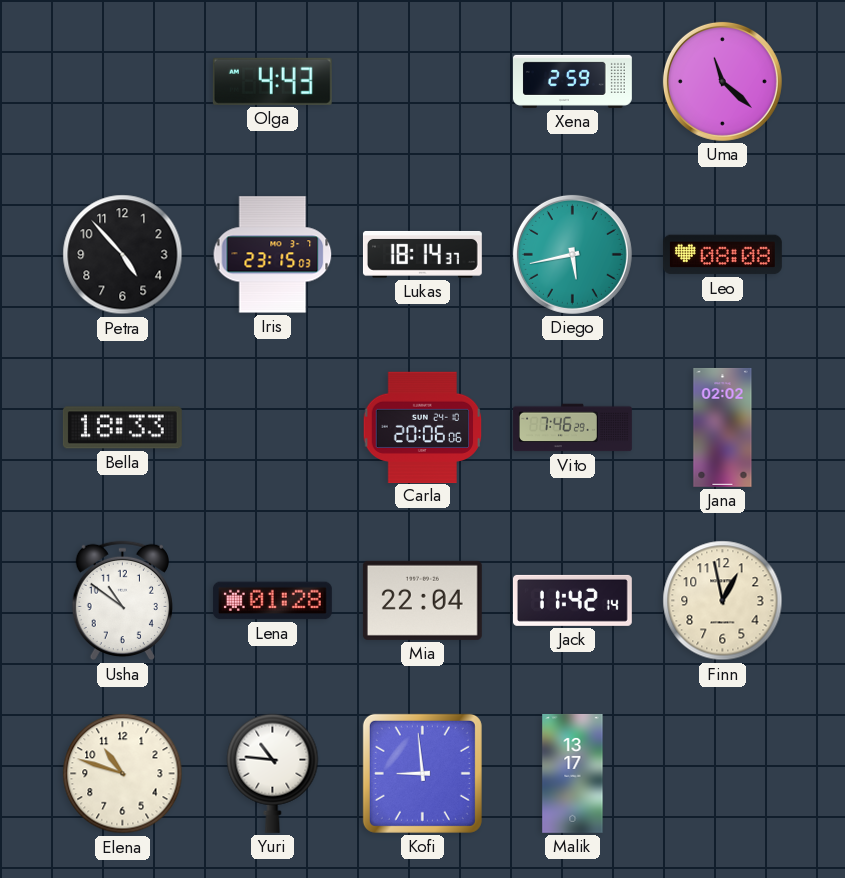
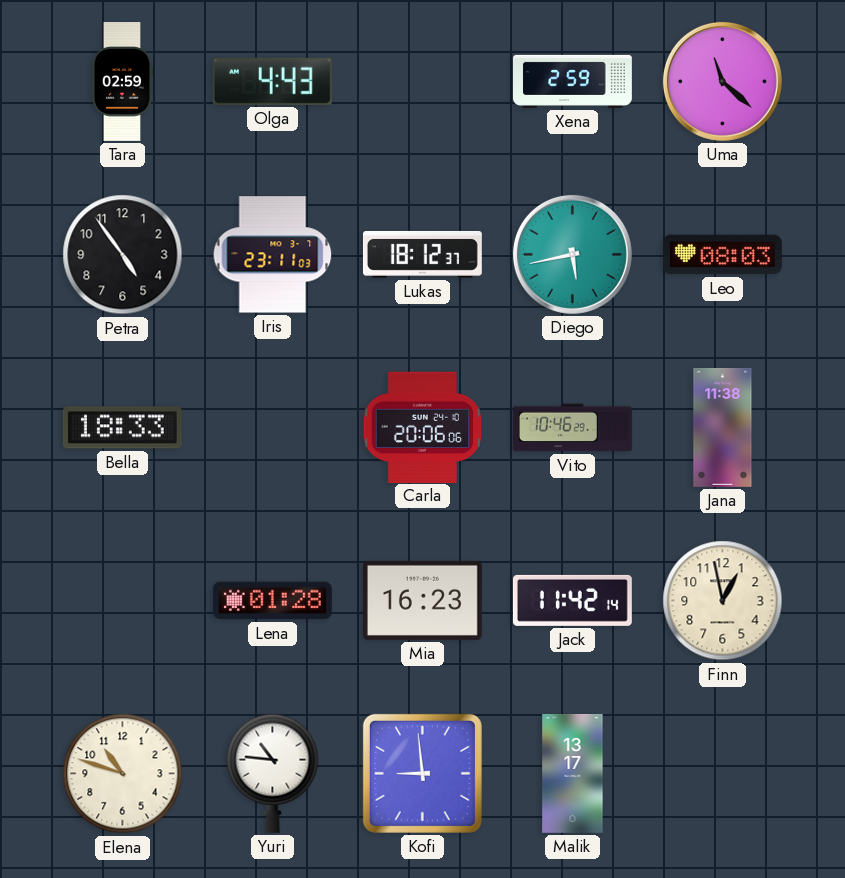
Tara: none -> 02:59
Petra: 4:53 -> 4:54
Iris: 23:15 -> 23:11
Lukas: 18:14 -> 18:12
Leo: 08:08 -> 08:03
Vito: 7:46 -> 10:46
Jana: 02:02 -> 11:38
Usha: 10:51 -> none
Mia: 22:04 -> 16:23
